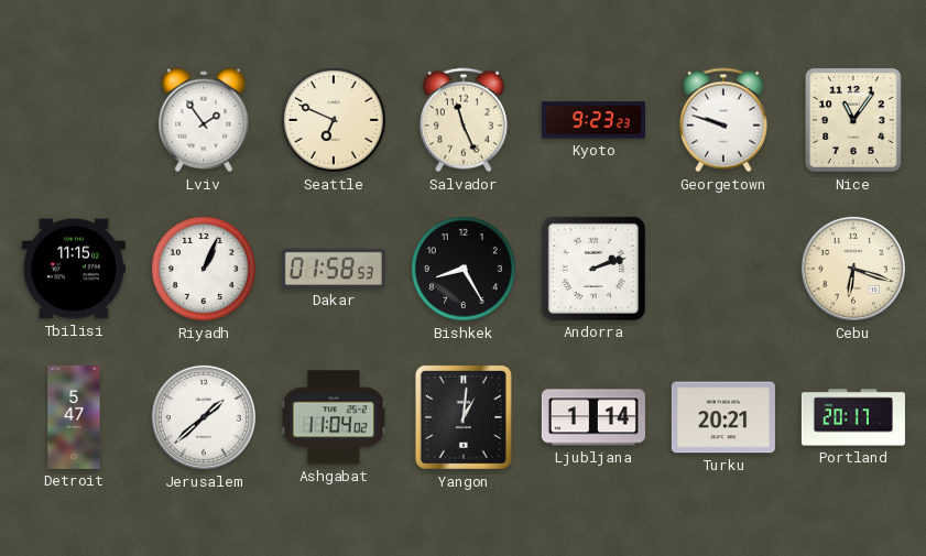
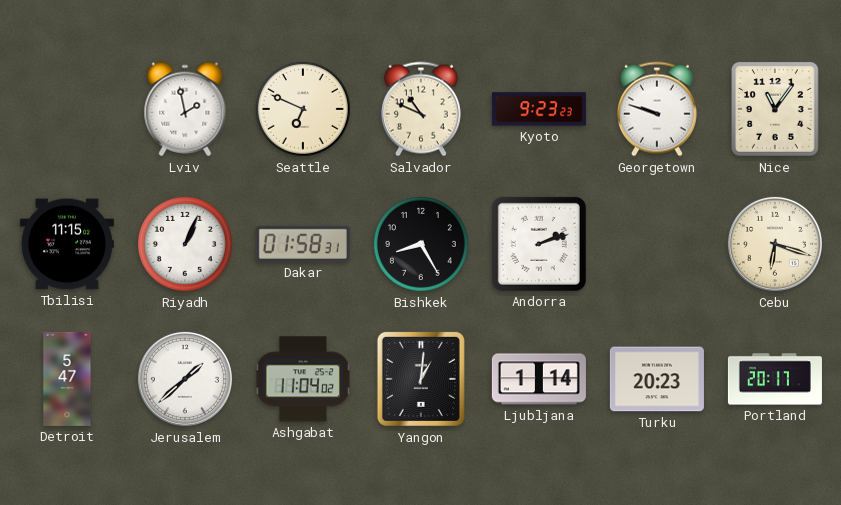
Lviv: 1:54 -> 1:58
Salvador: 11:26 -> 10:49
Dakar: 01:58:53 -> 01:58:31
Turku: 20:21 -> 20:23
